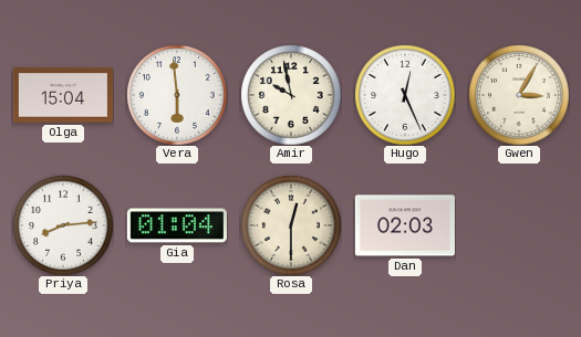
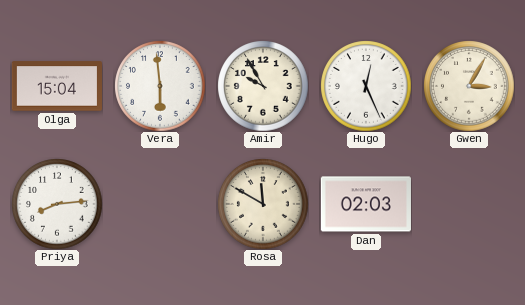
Amir: 9:58 -> 9:55
Gia: 01:04 -> none
Rosa: 12:30 -> 11:50
